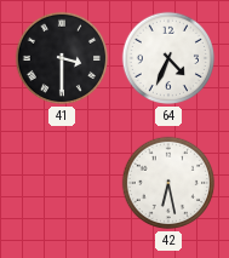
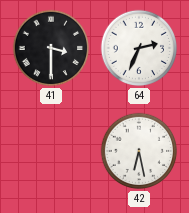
64: 4:34 -> 2:34
